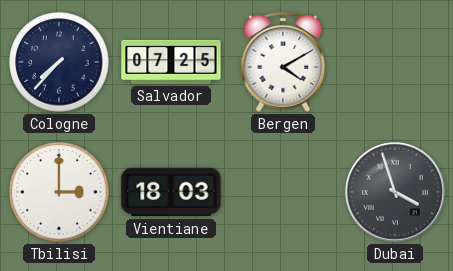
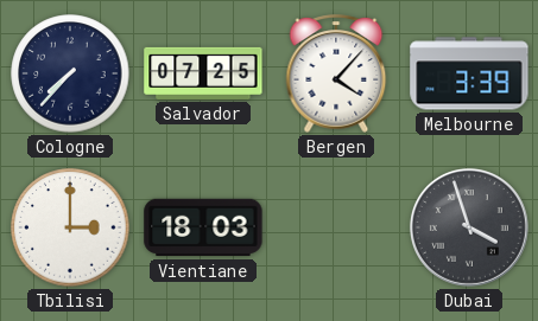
Bergen: 4:10 -> 4:07
Melbourne: none -> 3:39
